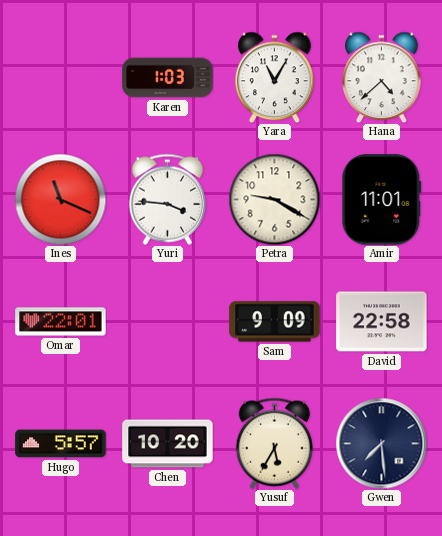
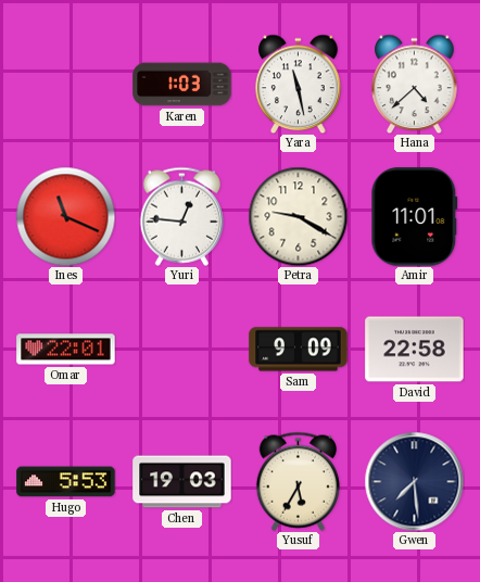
Yara: 11:05 -> 11:28
Yuri: 3:46 -> 12:46
Hugo: 5:57 -> 5:53
Chen: 10:20 -> 19:03
